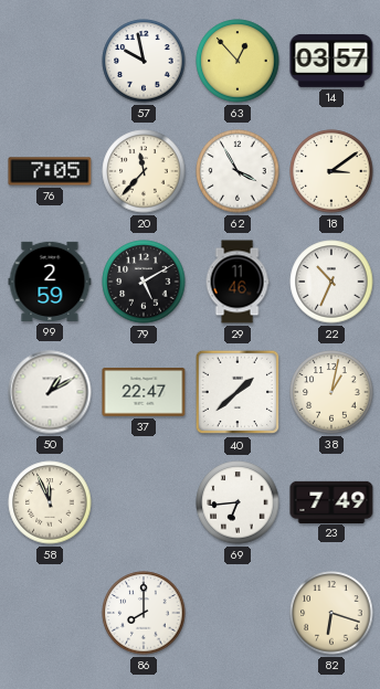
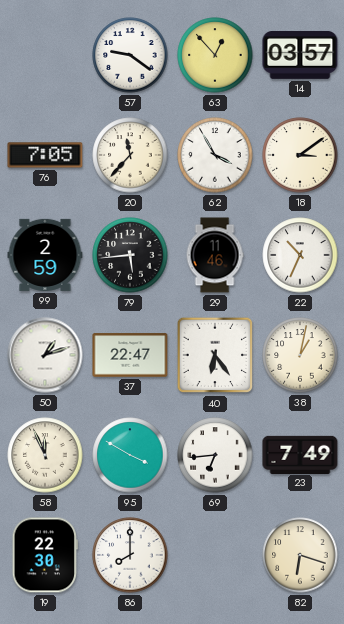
57: 9:58 -> 9:21
79: 5:10 -> 5:44
50: 1:10 -> 1:12
40: 1:38 -> 6:24
95: none -> 3:50
19: none -> 22:30
